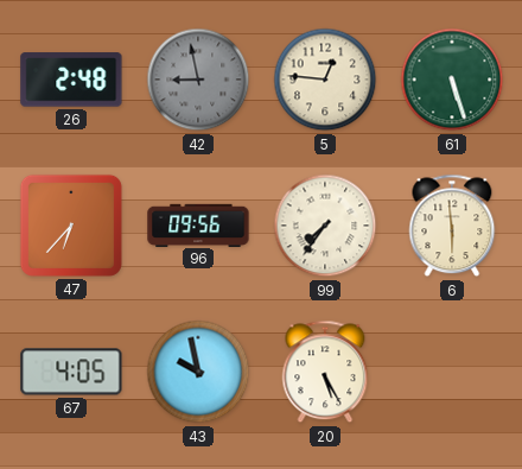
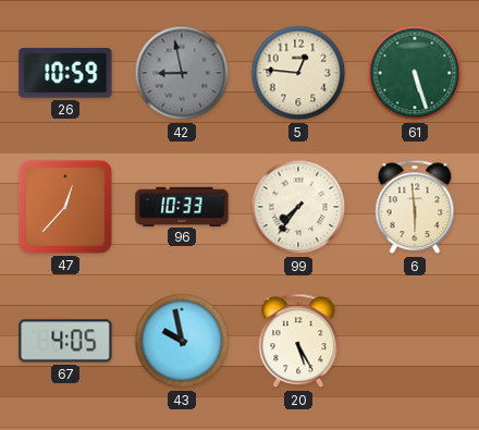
26: 2:48 -> 10:59
47: 6:37 -> 12:37
96: 09:56 -> 10:33
